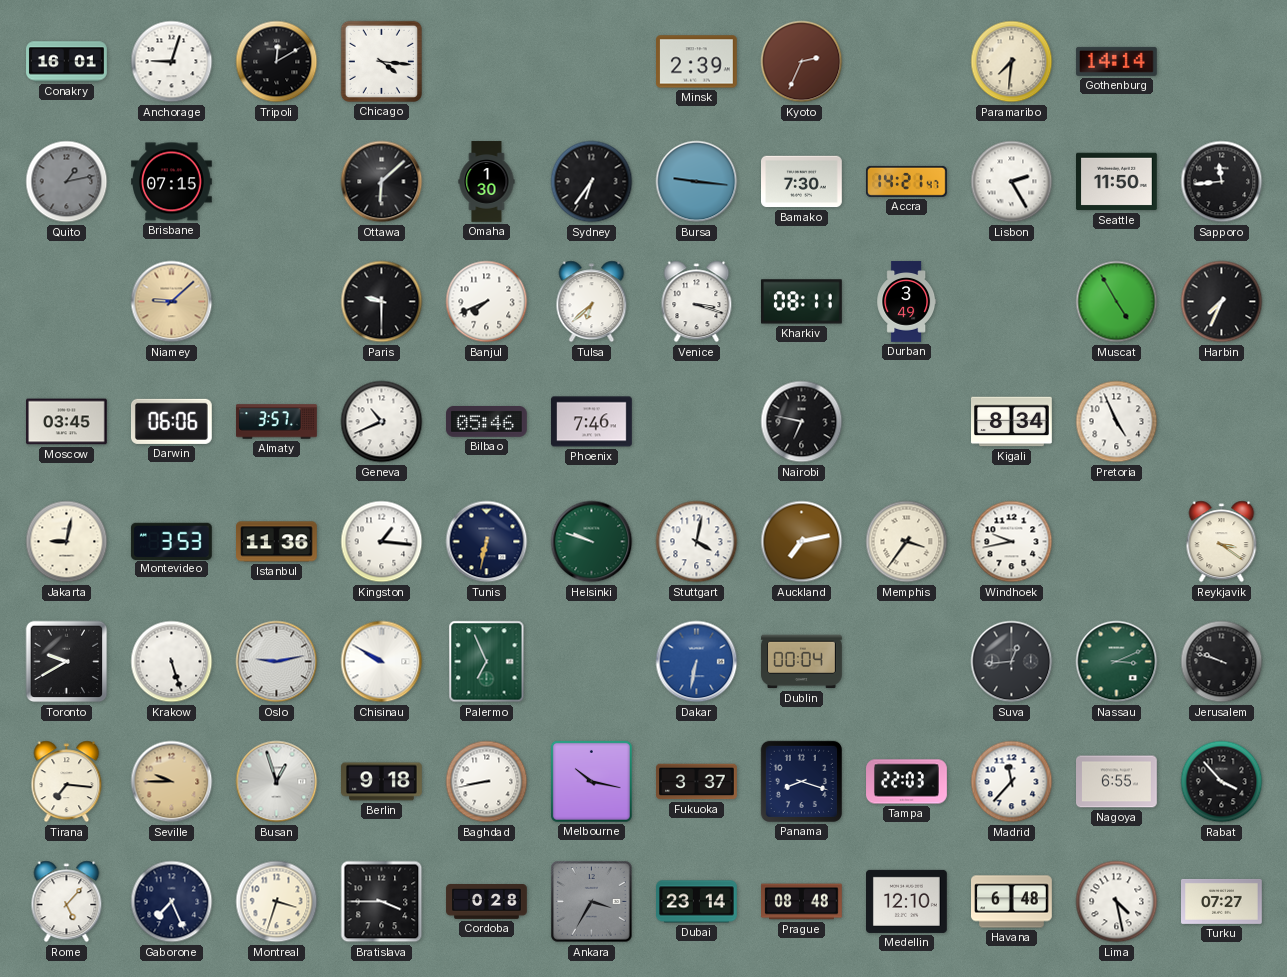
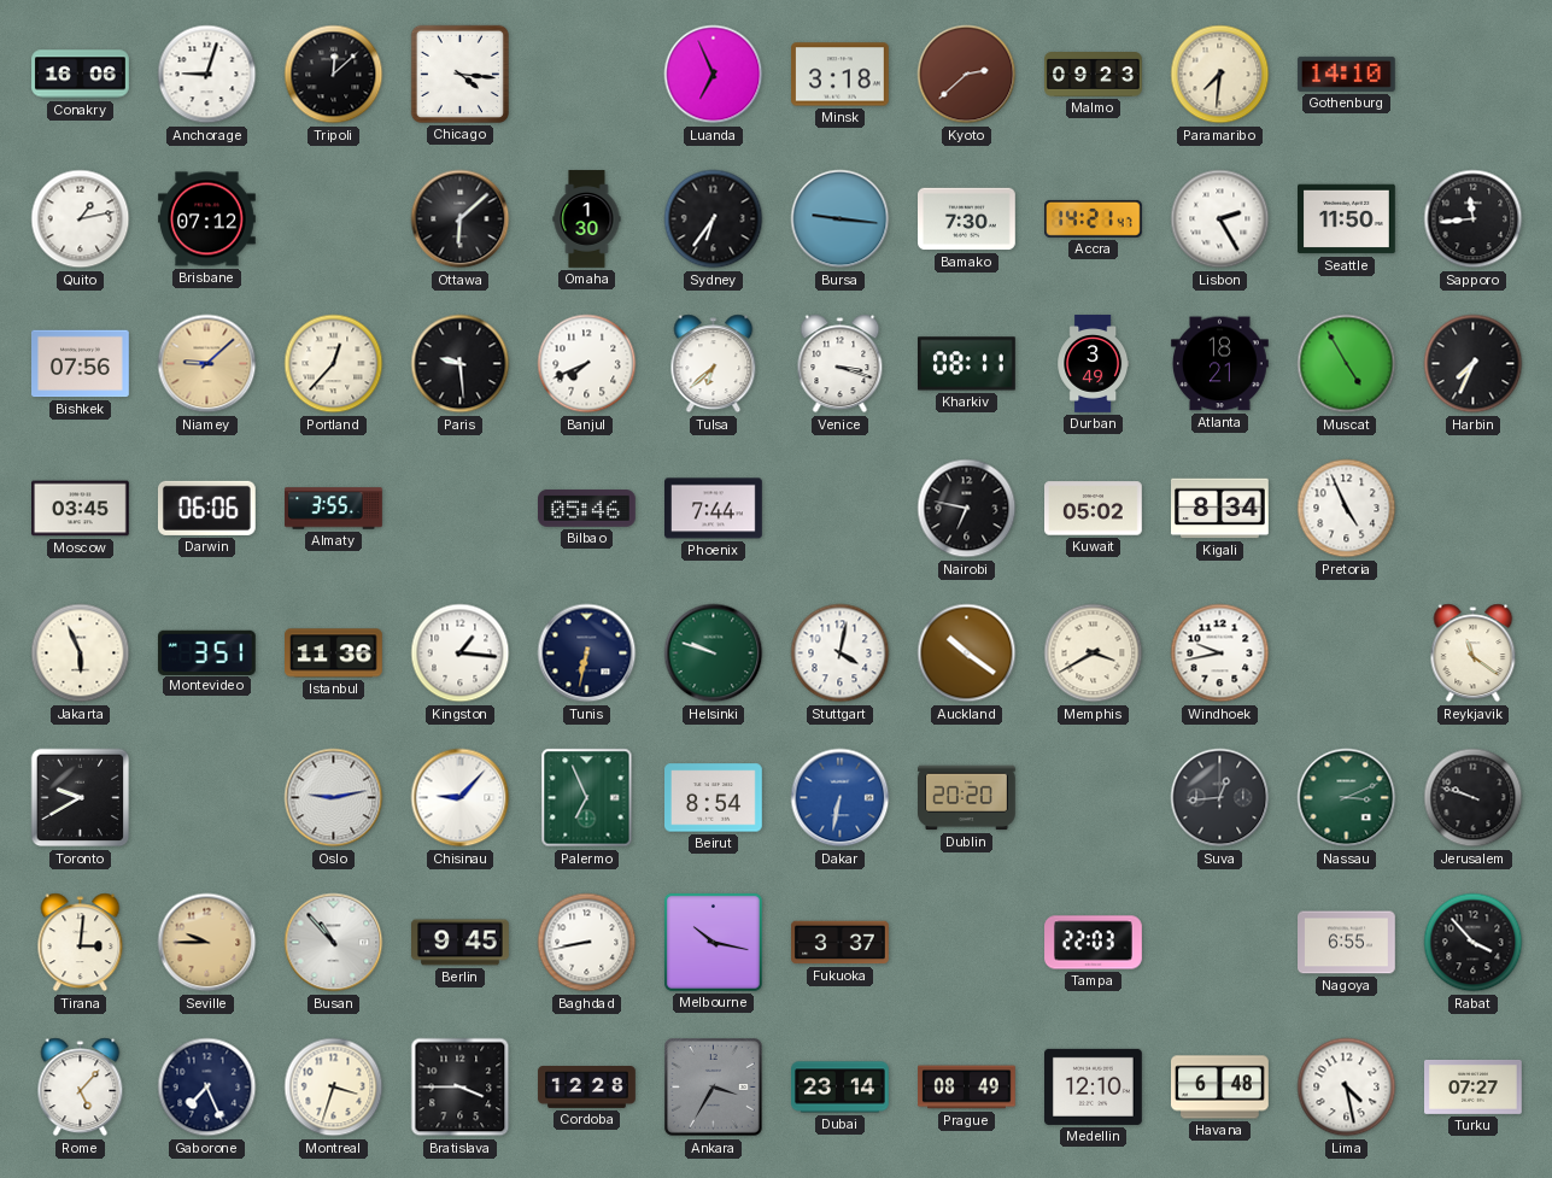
Conakry: 16:01 -> 16:06
Tripoli: 12:10 -> 12:08
Luanda: none -> 6:56
Minsk: 2:39 -> 3:18
Kyoto: 2:34 -> 2:38
Malmo: none -> 09:23
Gothenburg: 14:14 -> 14:10
Quito dial: grey -> white
Brisbane: 07:15 -> 07:12
Bishkek: none -> 07:56
Portland: none -> 12:37
Paris: 9:30 -> 9:29
Atlanta: none -> 18:21
Almaty: 3:57 -> 3:55
Geneva: 10:41 -> none
Phoenix: 7:46 -> 7:44
Kuwait: none -> 05:02
Jakarta: 9:02 -> 5:56
Montevideo: 3:53 -> 3:51
Auckland: 7:13 -> 10:21
Memphis: 3:36 -> 3:40
Reykjavik: 3:21 -> 11:21
Krakow: 5:27 -> none
Chisinau: 9:50 -> 9:07
Beirut: none -> 8:54
Dublin: 00:04 -> 20:20
Tirana: 7:16 -> 3:01
Busan: 12:57 -> 10:53
Berlin: 9:18 -> 9:45
Panama: 8:18 -> none
Madrid: 11:37 -> none
Cordoba: 0:28 -> 12:28
Prague: 08:48 -> 08:49
